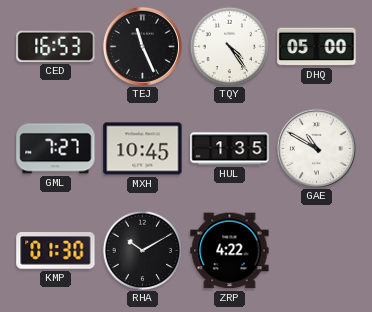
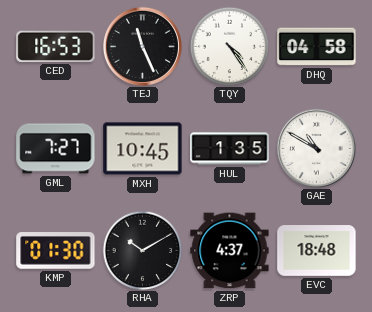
DHQ: 05:00 -> 04:58
ZRP: 4:22 -> 4:37
EVC: none -> 18:48
